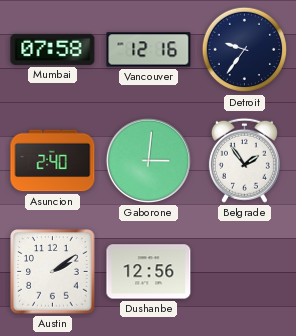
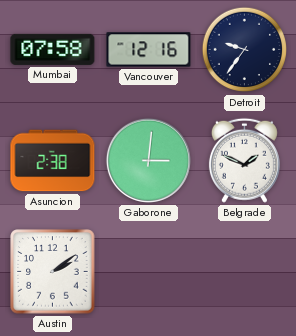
Asuncion: 2:40 -> 2:38
Belgrade: 1:54 -> 1:49
Dushanbe: 12:56 -> none
